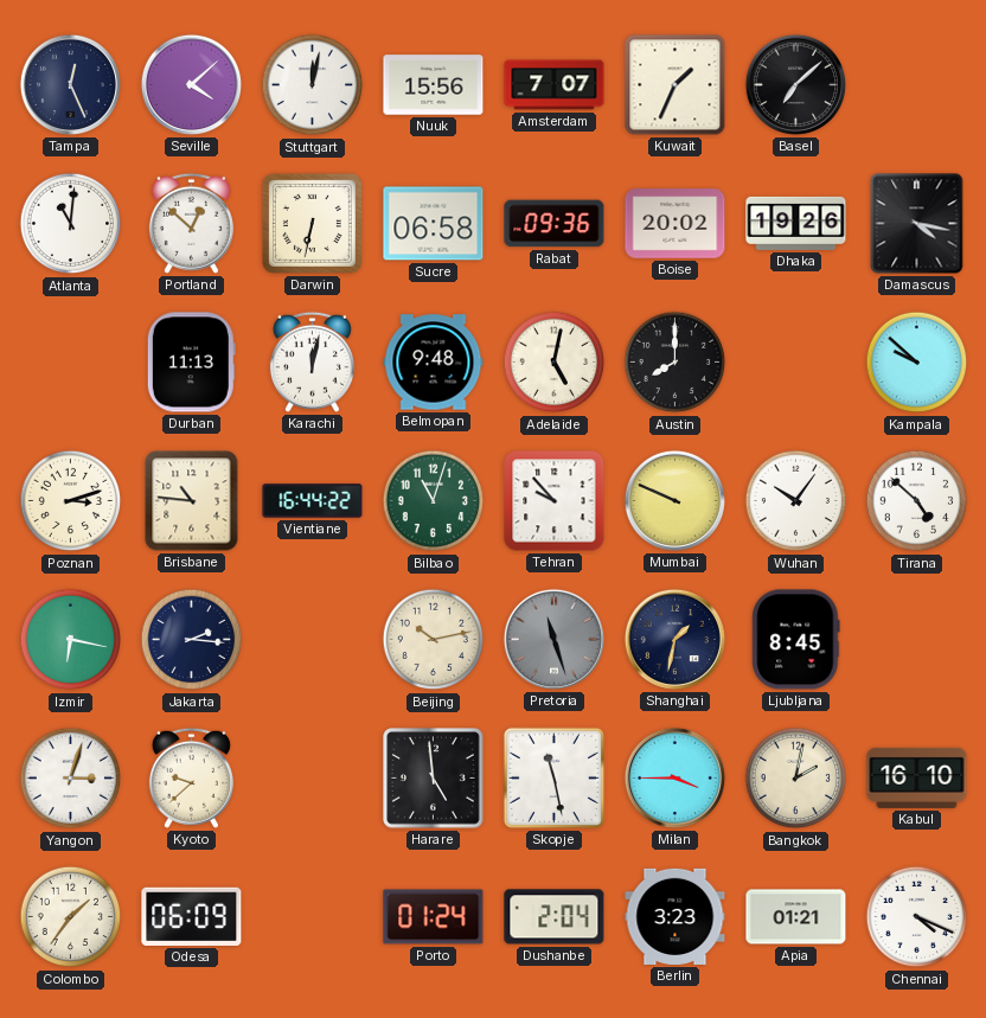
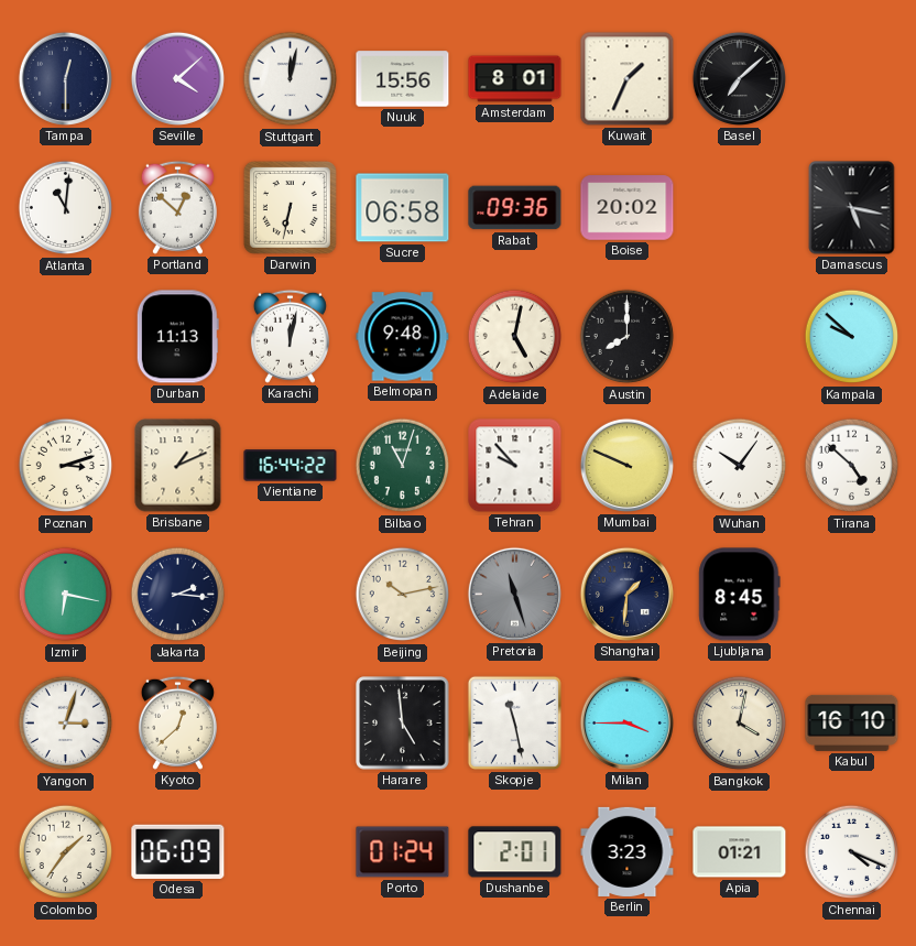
Tampa: 12:26 -> 12:30
Amsterdam: 7:07 -> 8:01
Dhaka: 19:26 -> none
Damascus: 4:17 -> 5:17
Brisbane: 10:46 -> 1:11
Shanghai: 1:32 -> 1:31
Kyoto: 9:38 -> 12:38
Bangkok: 2:02 -> 4:02
Dushanbe: 2:04 -> 2:01
